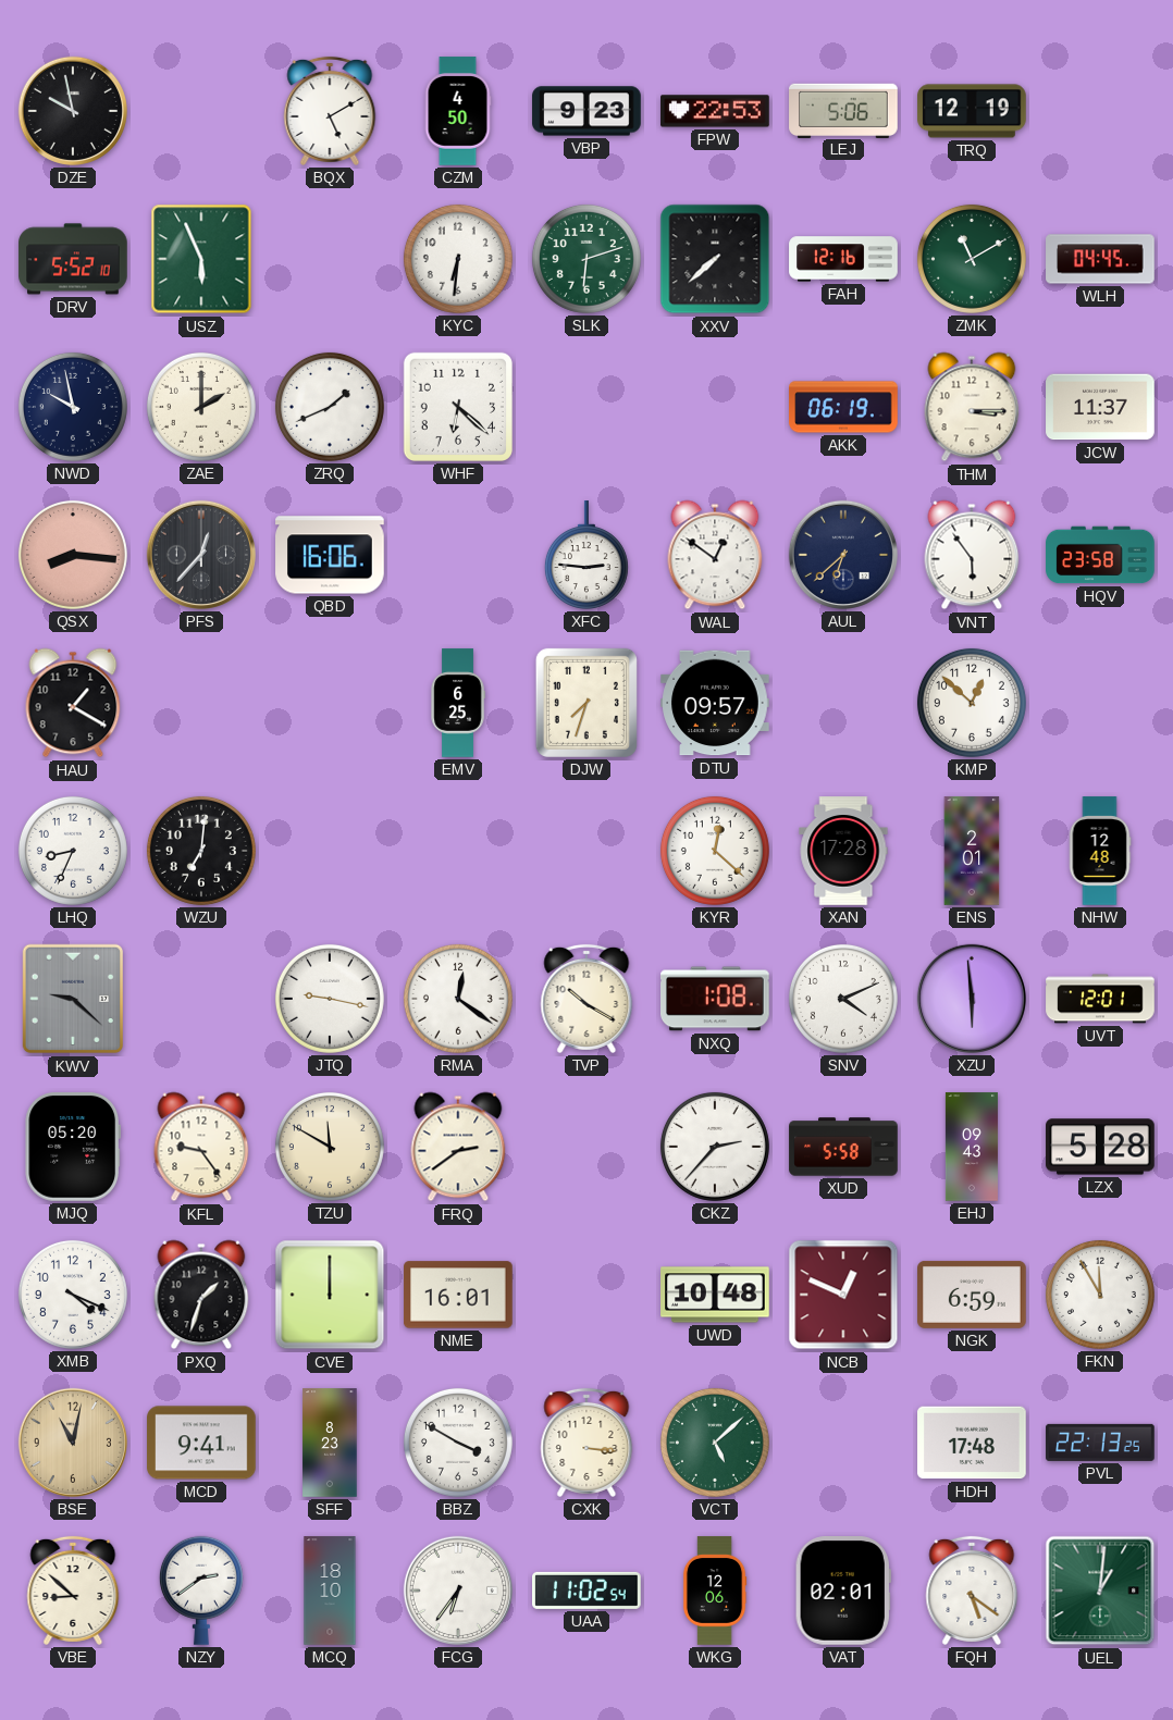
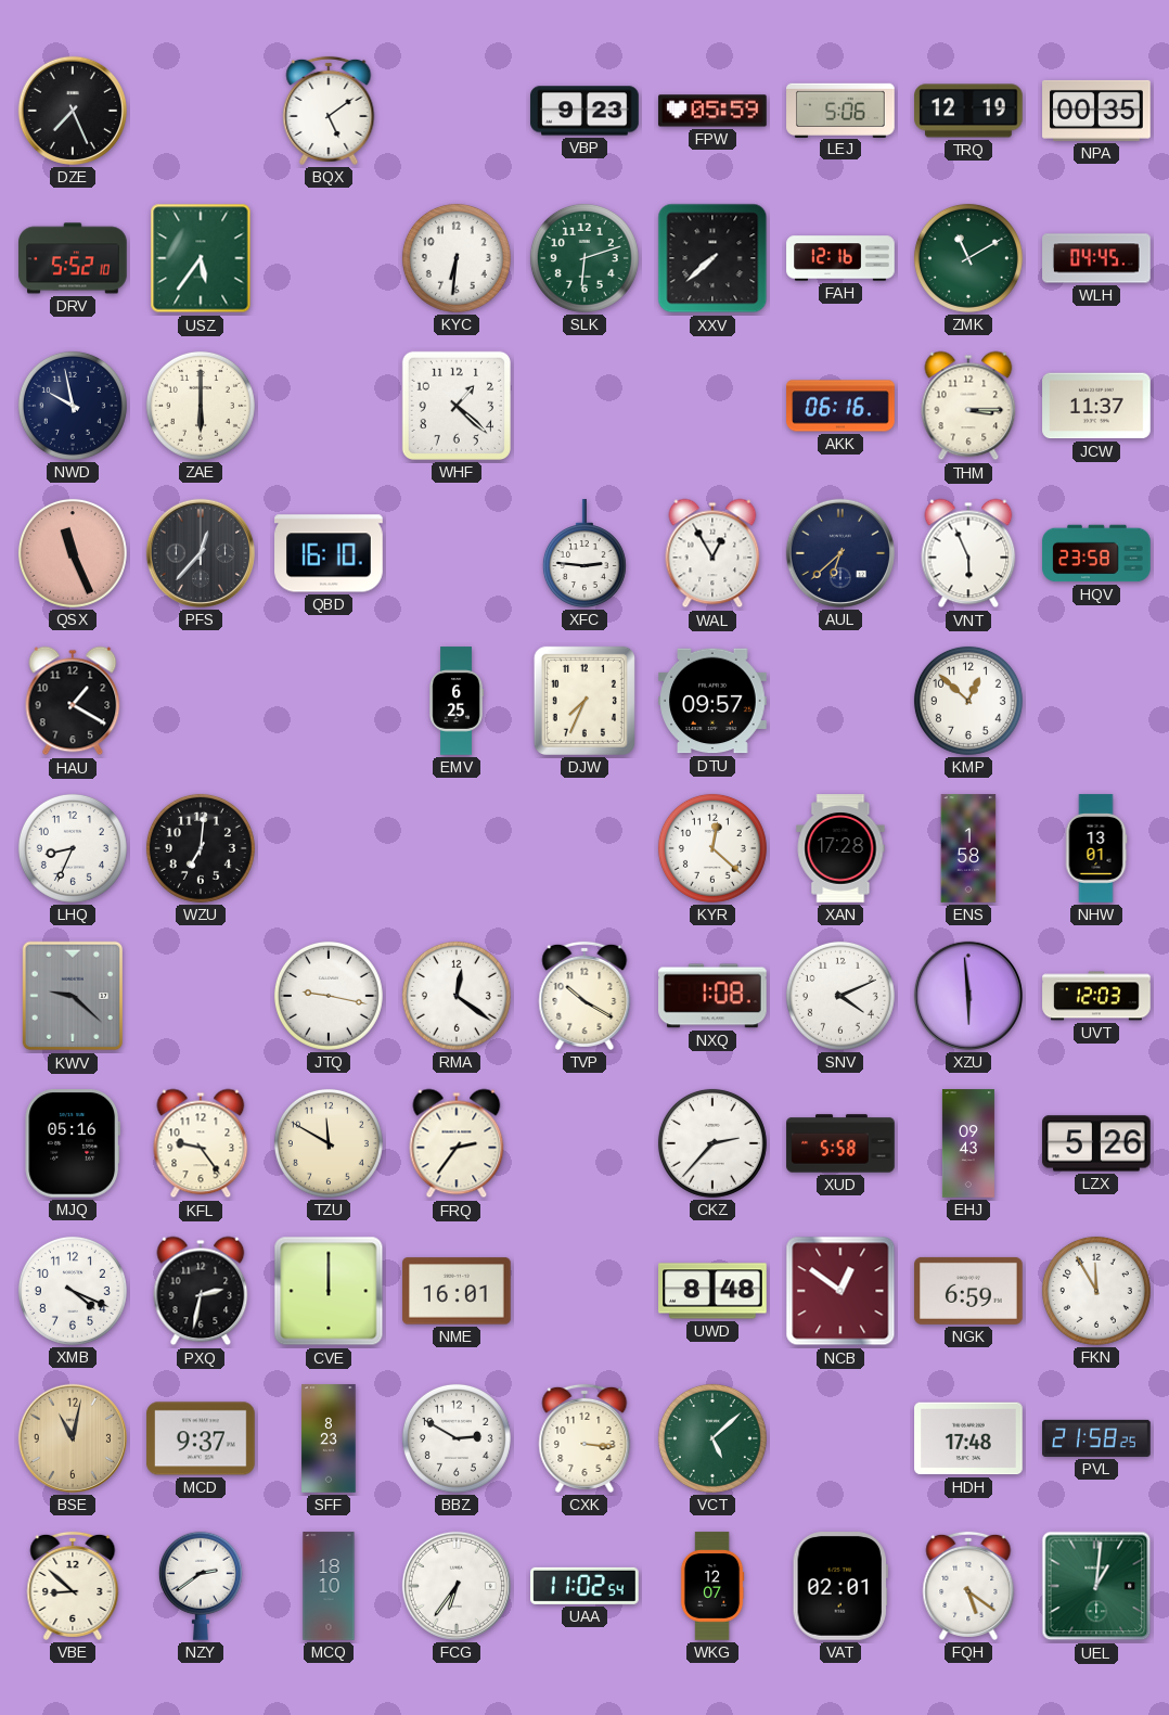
DZE: 9:58 -> 7:26
BQX: 5:10 -> 5:09
CZM: 4:50 -> none
FPW: 22:53 -> 05:59
NPA: none -> 00:35
USZ: 5:56 -> 5:36
ZAE: 2:00 -> 6:00
ZRQ: 1:41 -> none
WHF: 6:22 -> 1:22
AKK: 06:19 -> 06:16
QSX: 8:16 -> 11:26
QBD: 16:06 -> 16:10
WAL: 12:51 -> 12:55
VNT: 5:54 -> 5:56
DJW: 7:33 -> 7:34
ENS: 2:01 -> 1:58
NHW: 12:48 -> 13:01
UVT: 12:01 -> 12:03
MJQ: 05:20 -> 05:16
FRQ: 2:39 -> 2:36
LZX: 5:28 -> 5:26
PXQ: 1:33 -> 2:32
UWD: 10:48 -> 8:48
NCB: 12:49 -> 12:51
MCD: 9:41 -> 9:37
BBZ: 3:50 -> 2:50
PVL: 22:13 -> 21:58
WKG: 12:06 -> 12:07
